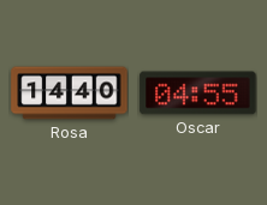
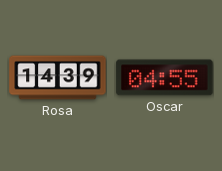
Rosa: 14:40 -> 14:39
